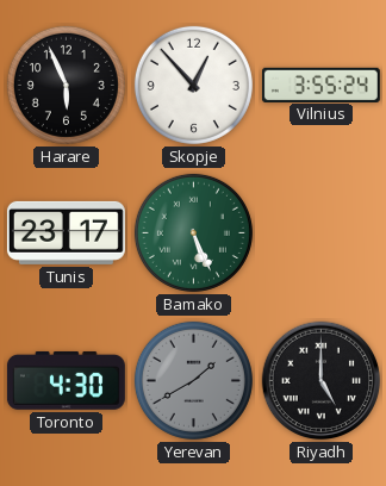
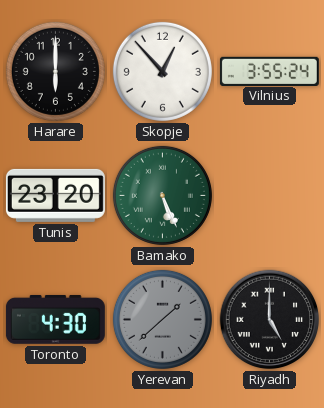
Harare: 5:56 -> 6:00
Tunis: 23:17 -> 23:20
Yerevan: 1:40 -> 1:38
